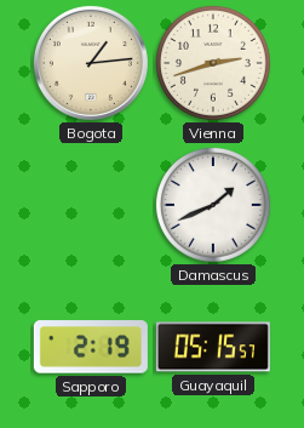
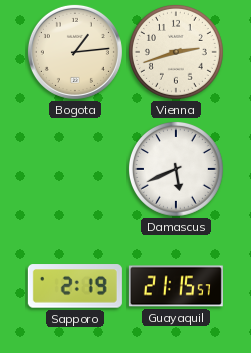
Damascus: 1:41 -> 5:41
Guayaquil: 05:15 -> 21:15
